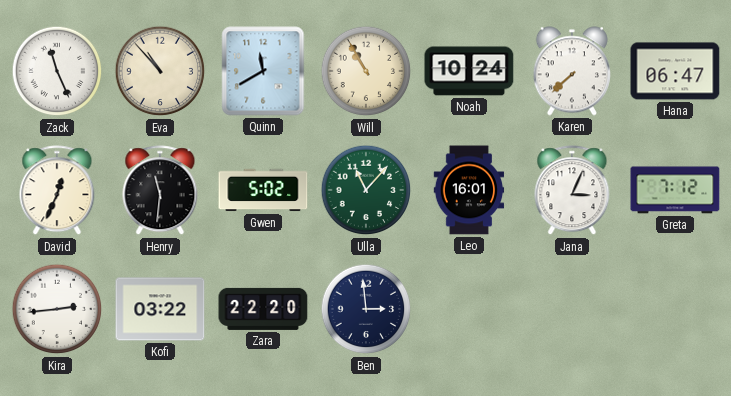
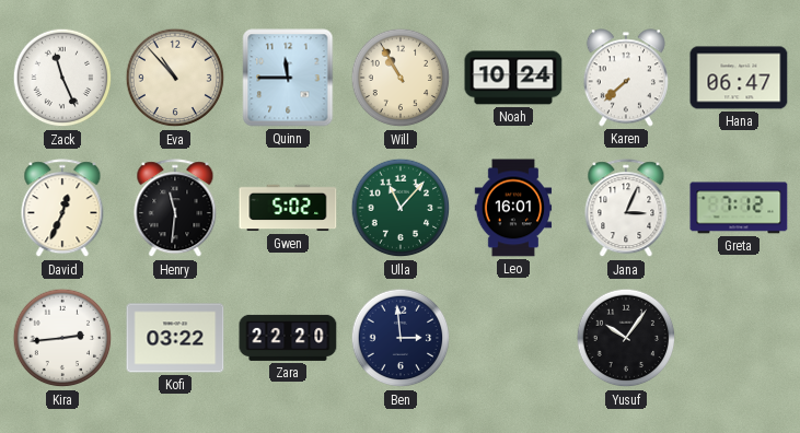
Quinn: 11:40 -> 11:45
Yusuf: none -> 10:06
